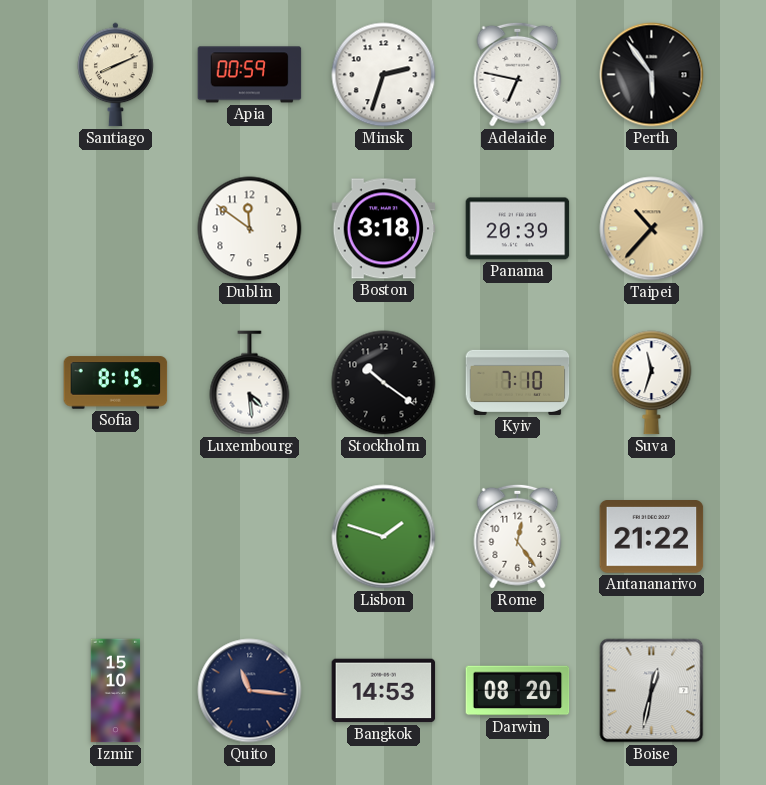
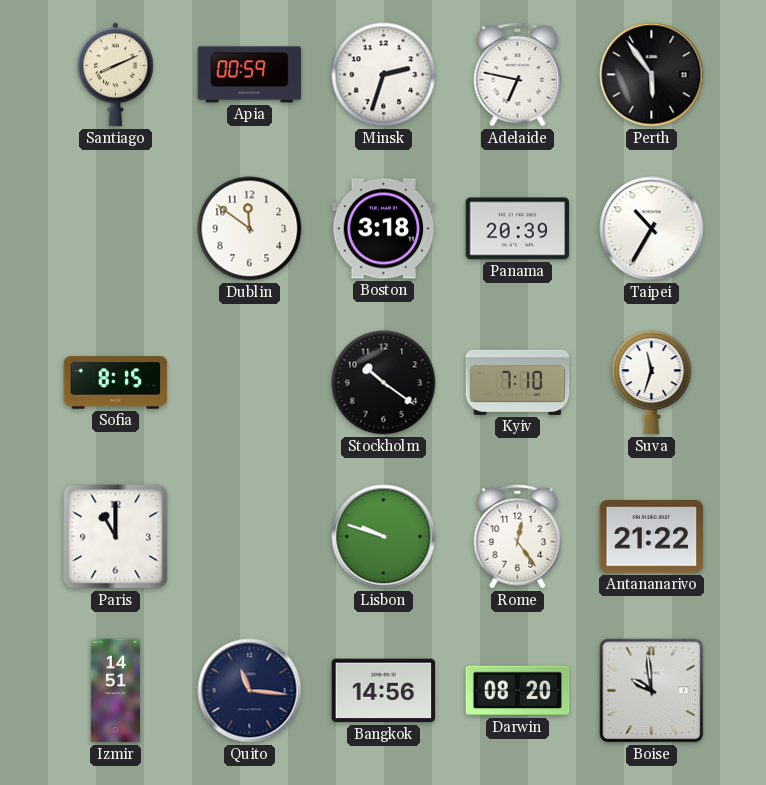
Taipei: 10:37 -> 10:35
Taipei dial: champagne -> white
Luxembourg: 4:29 -> none
Paris: none -> 11:00
Lisbon: 1:48 -> 9:48
Izmir: 15:10 -> 14:51
Bangkok: 14:53 -> 14:56
Boise: 12:32 -> 9:59
